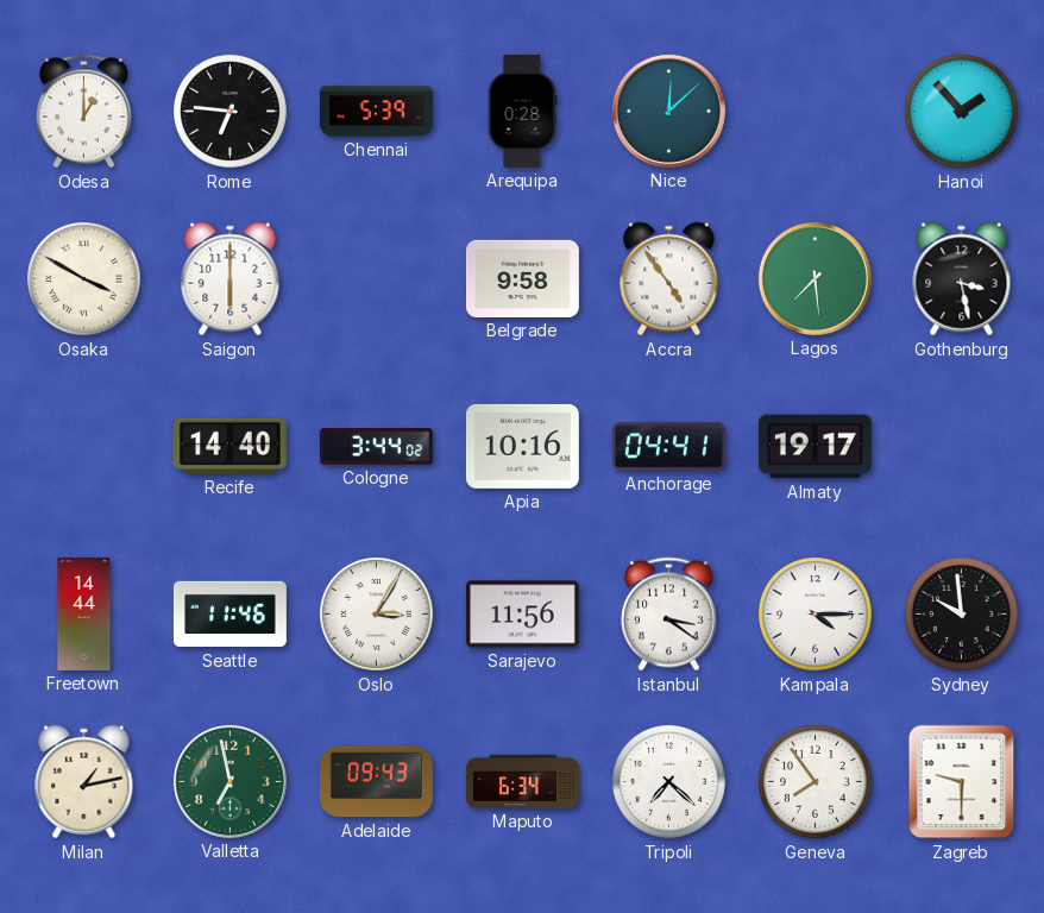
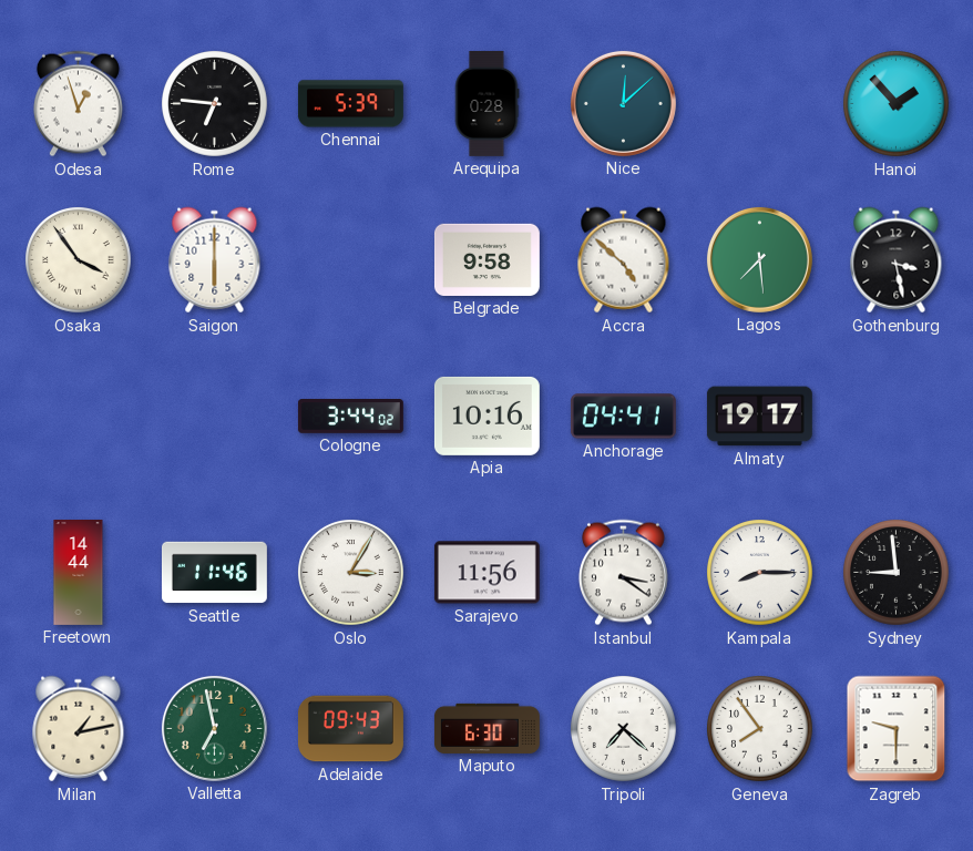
Odesa: 1:00 -> 12:57
Osaka: 3:50 -> 3:54
Accra: 4:54 -> 4:52
Recife: 14:40 -> none
Kampala: 4:15 -> 8:15
Sydney: 9:59 -> 8:59
Maputo: 6:34 -> 6:30
